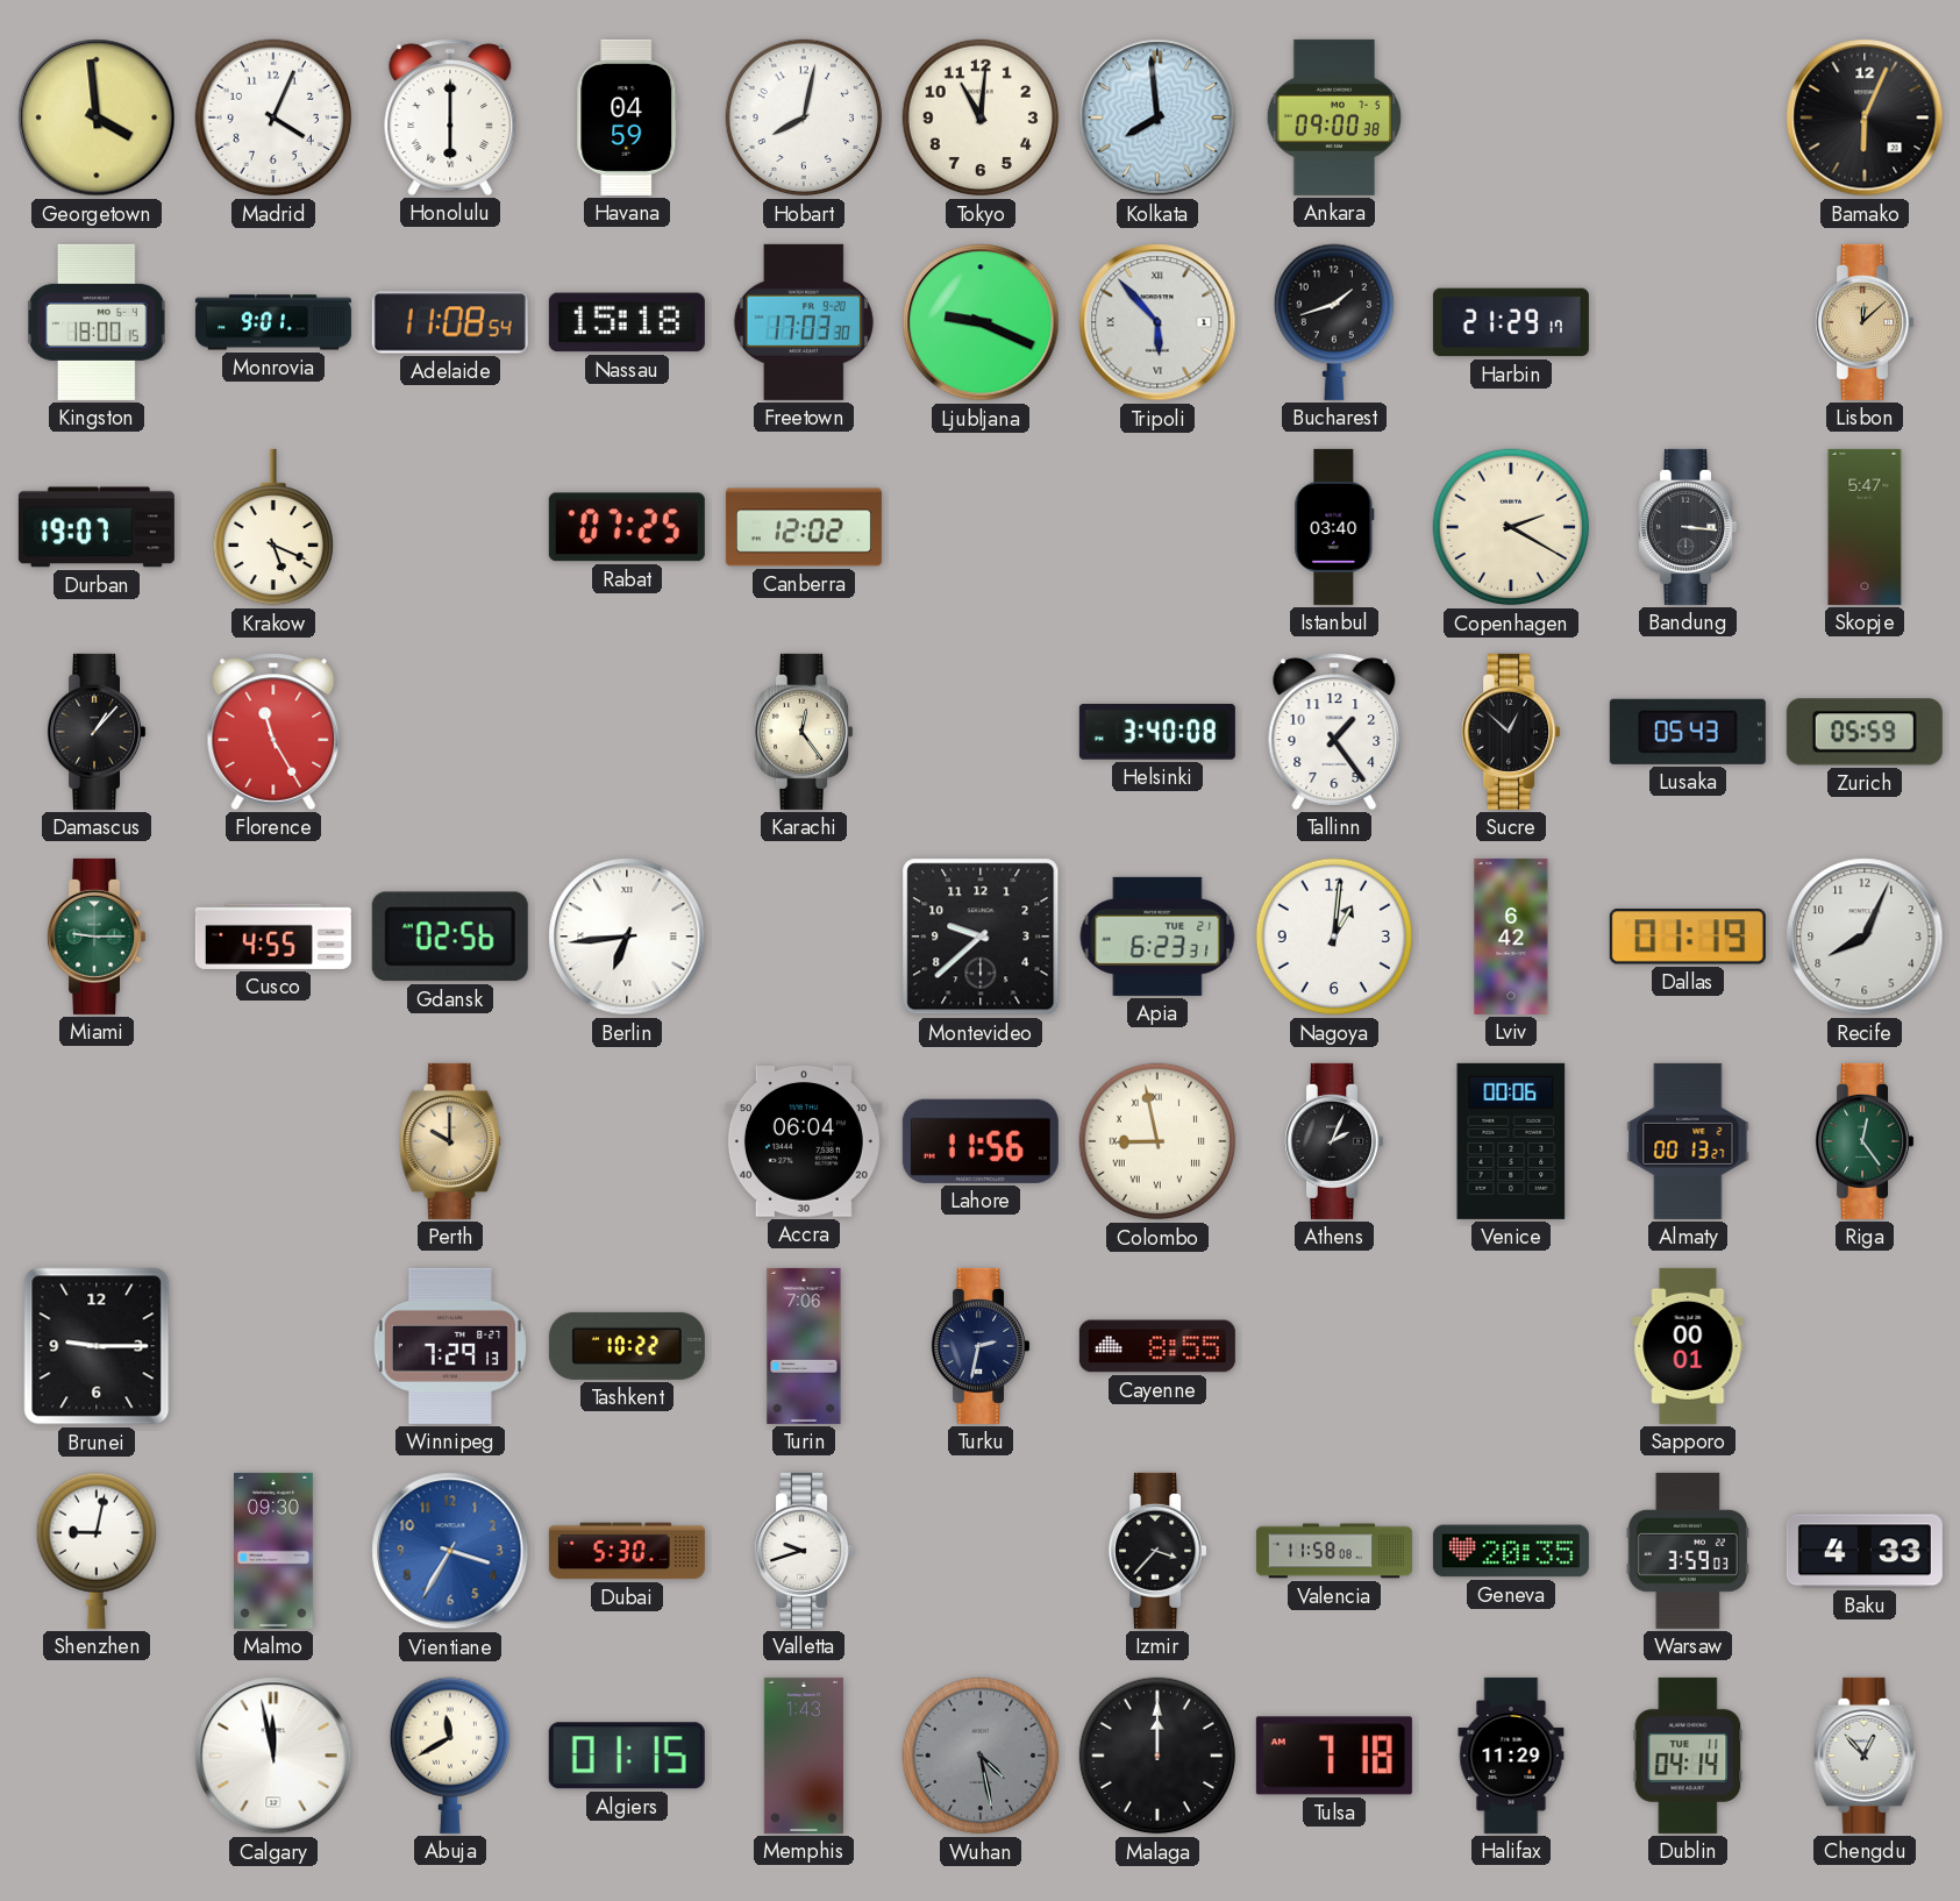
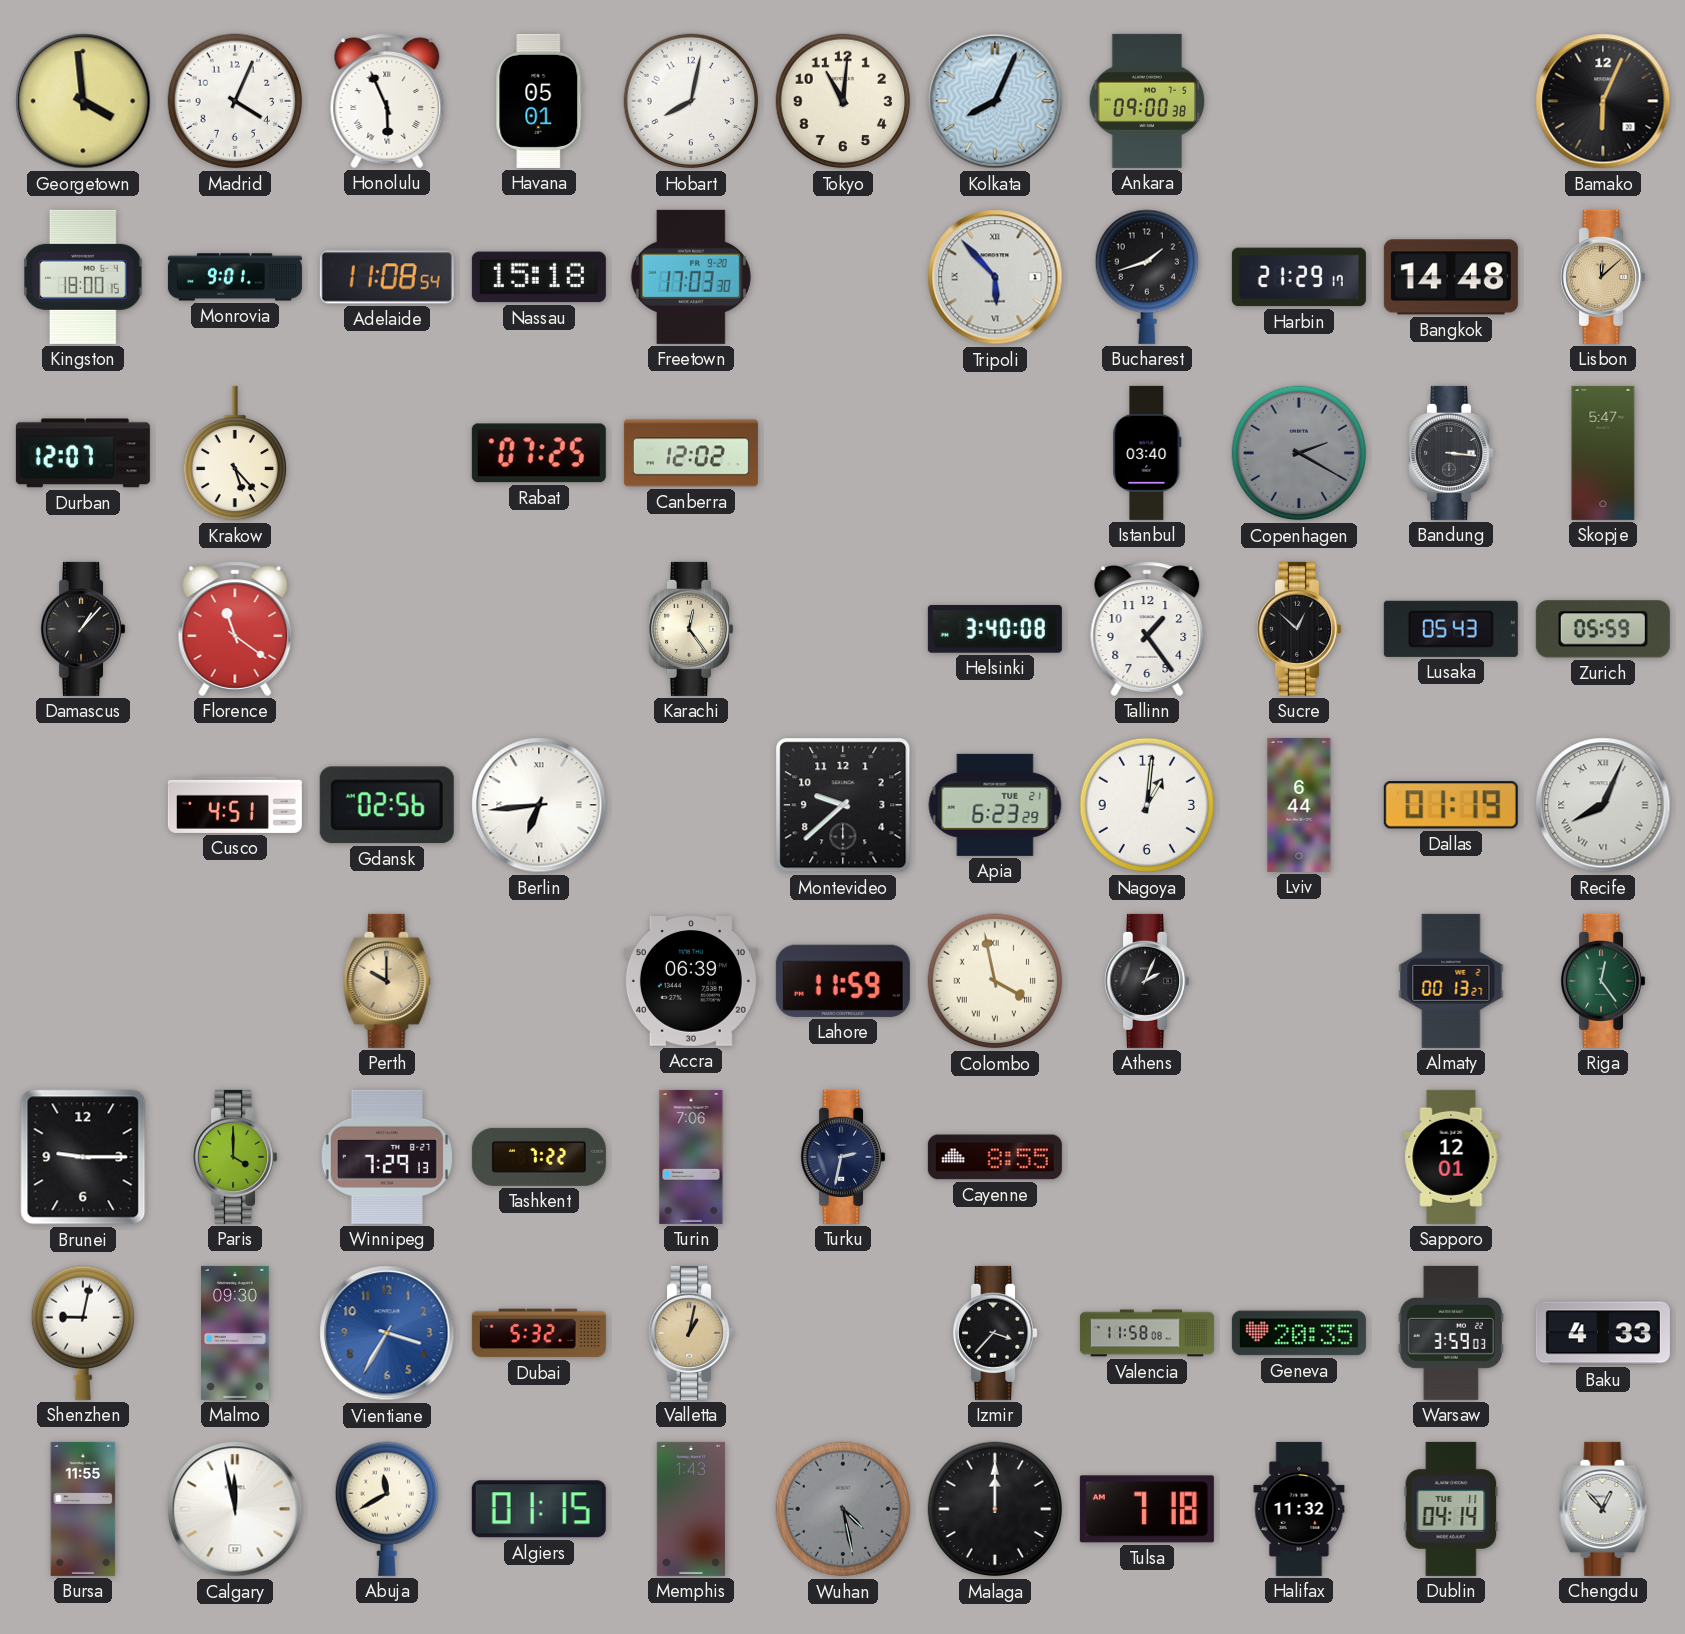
Honolulu: 6:00 -> 5:56
Havana: 04:59 -> 05:01
Kolkata: 7:59 -> 8:04
Ljubljana: 9:19 -> none
Bangkok: none -> 14:48
Durban: 19:07 -> 12:07
Krakow: 5:19 -> 5:23
Copenhagen dial: cream -> grey
Florence: 11:25 -> 11:21
Miami: 9:15 -> none
Cusco: 4:55 -> 4:51
Apia: 6:23:31 -> 6:23:29
Lviv: 6:42 -> 6:44
Recife numerals: Arabic -> Roman
Accra: 06:04 -> 06:39
Lahore: 11:56 -> 11:59
Colombo: 8:58 -> 3:58
Venice: 00:06 -> none
Paris: none -> 4:00
Tashkent: 10:22 -> 7:22
Sapporo: 00:01 -> 12:01
Dubai: 5:30 -> 5:32
Valletta: 9:42 -> 1:02
Valletta dial: white -> champagne
Bursa: none -> 11:55
Halifax: 11:29 -> 11:32
